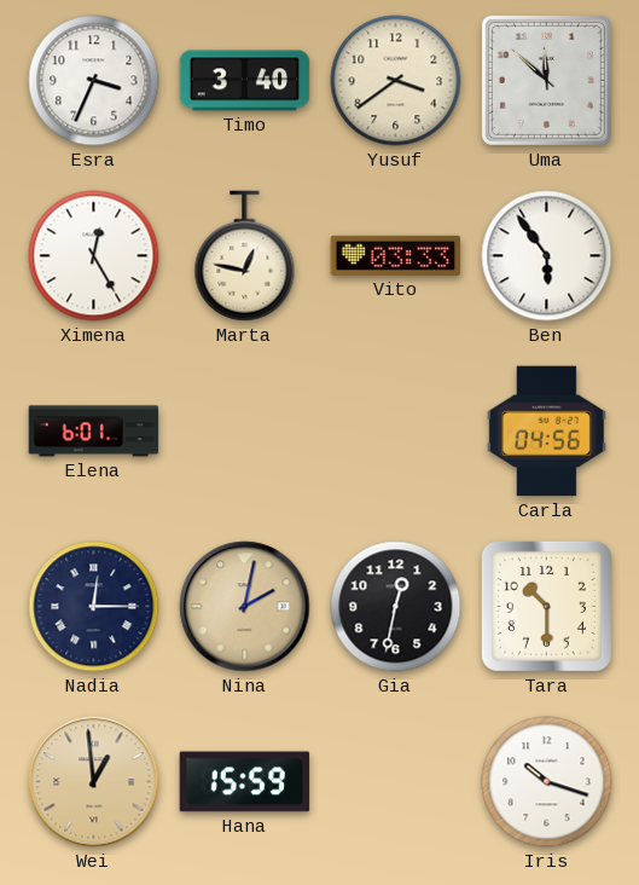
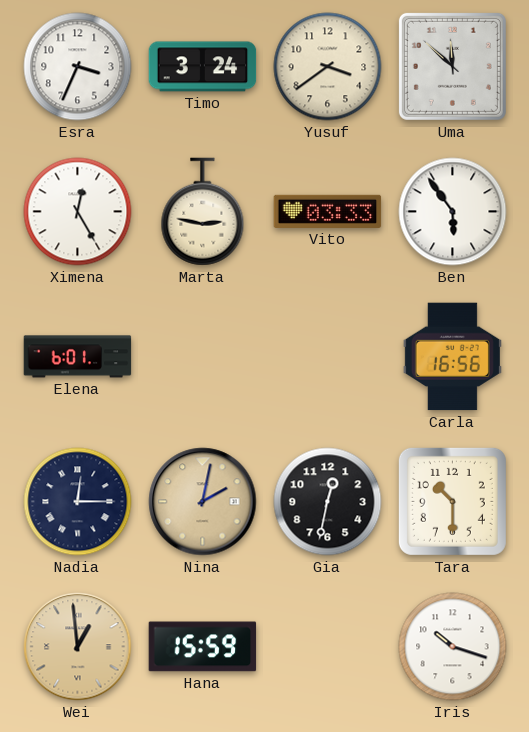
Timo: 3:40 -> 3:24
Marta: 12:47 -> 2:47
Carla: 04:56 -> 16:56
